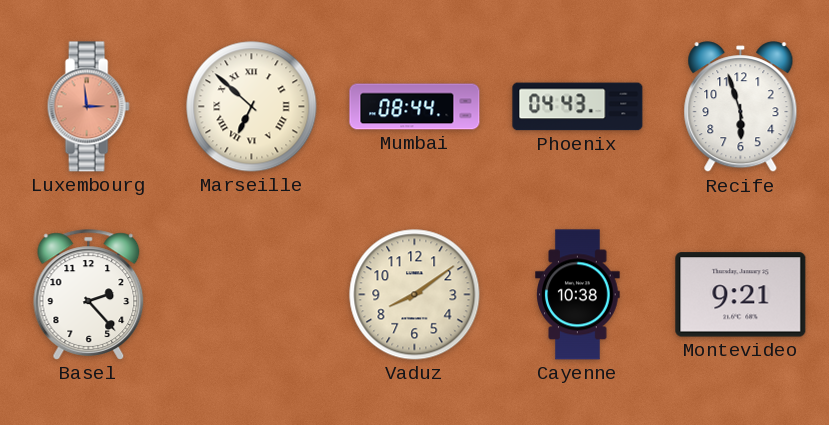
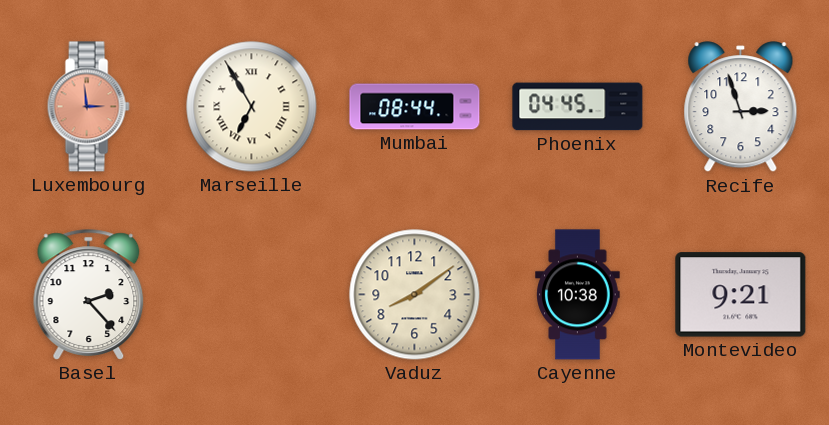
Marseille: 6:52 -> 6:55
Phoenix: 04:43 -> 04:45
Recife: 5:57 -> 2:57
